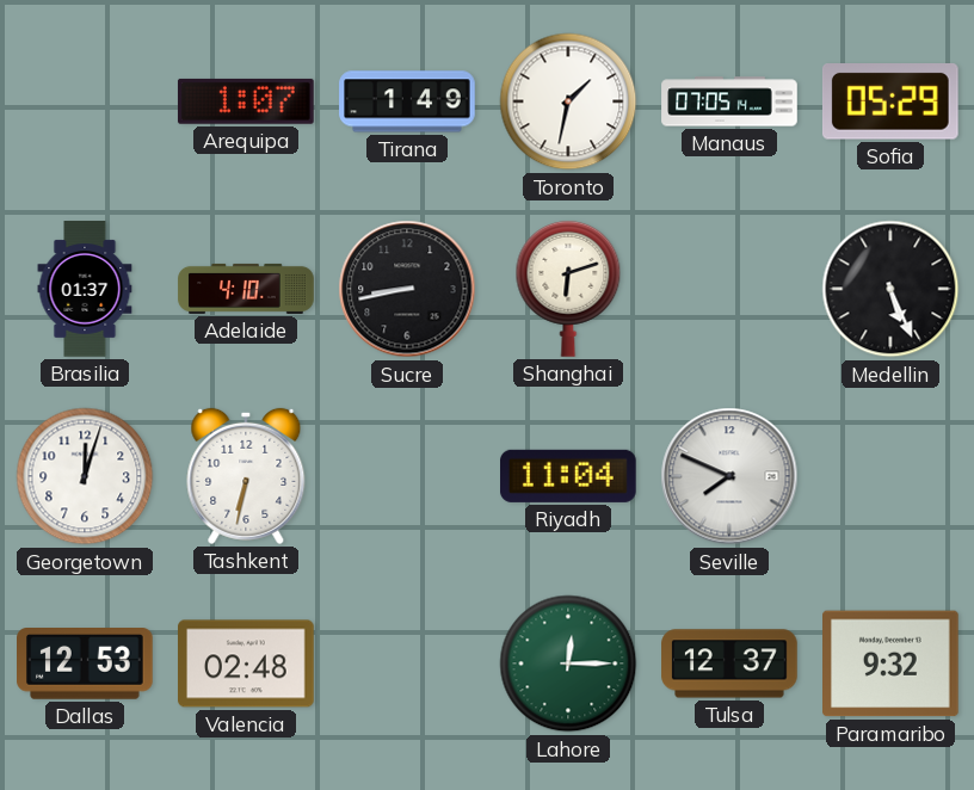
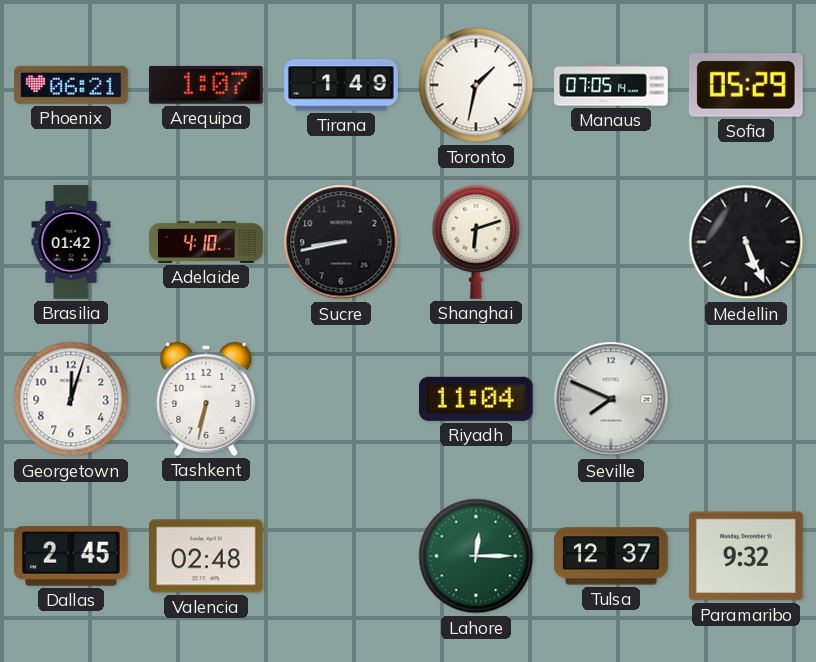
Phoenix: none -> 06:21
Brasilia: 01:37 -> 01:42
Dallas: 12:53 -> 2:45
